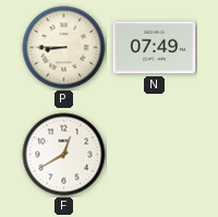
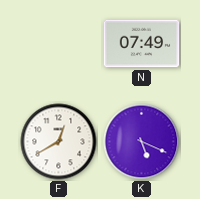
P: 8:45 -> none
K: none -> 5:19
